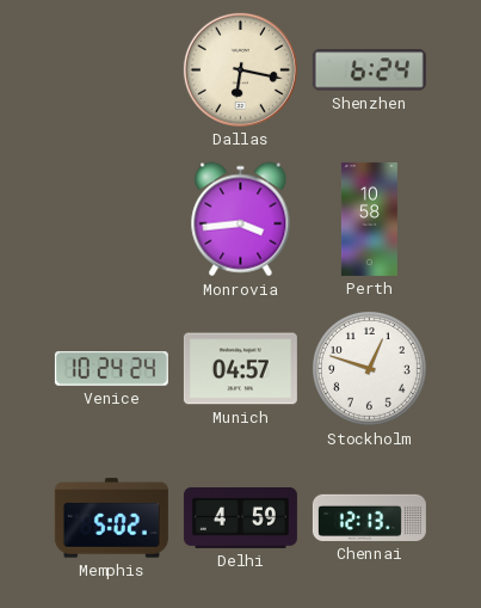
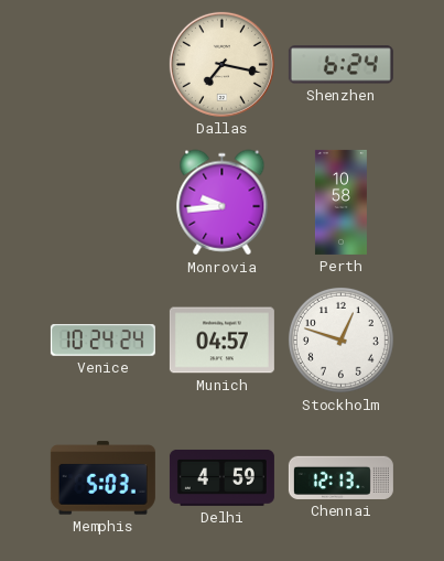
Dallas: 6:17 -> 7:17
Monrovia: 3:44 -> 9:44
Memphis: 5:02 -> 5:03
